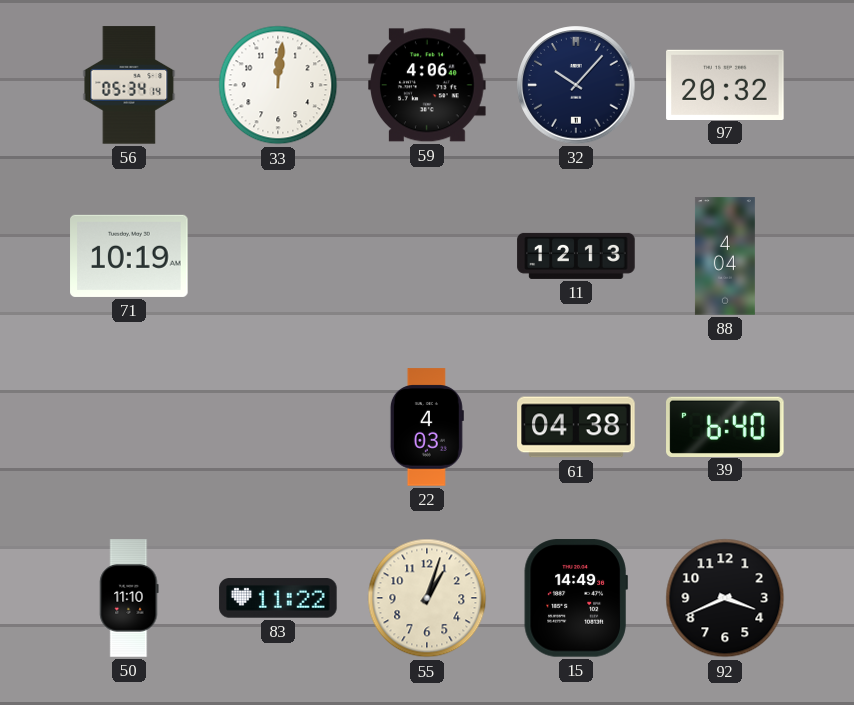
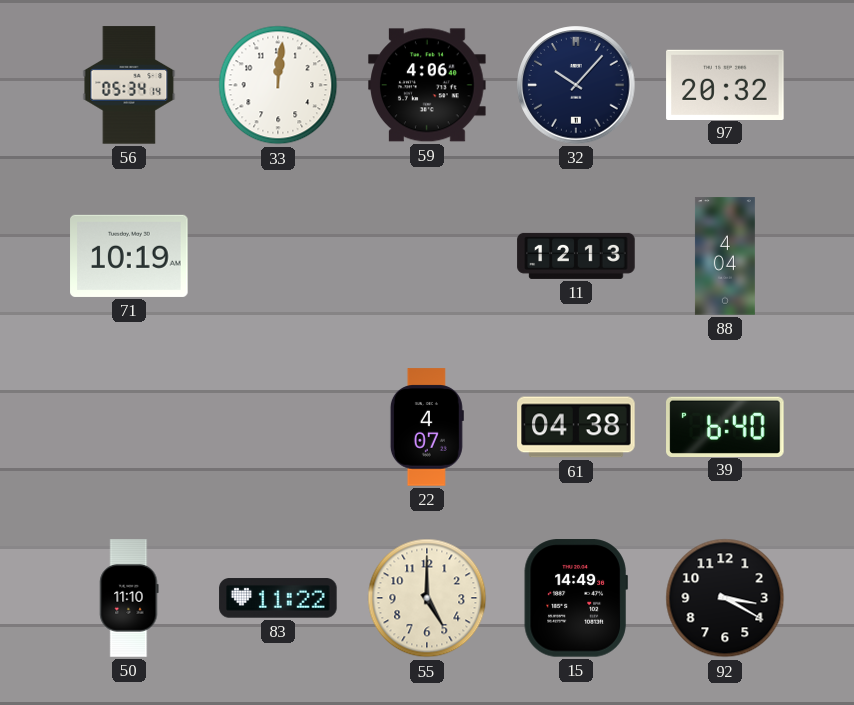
22: 4:03 -> 4:07
55: 1:03 -> 5:00
92: 3:41 -> 3:20
